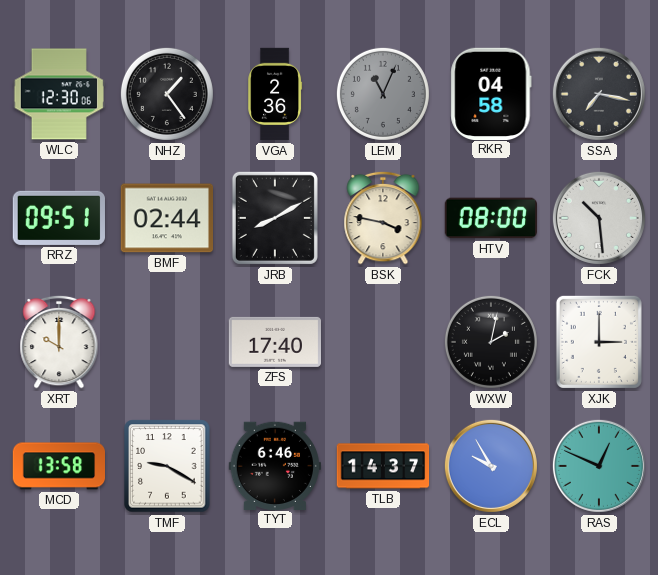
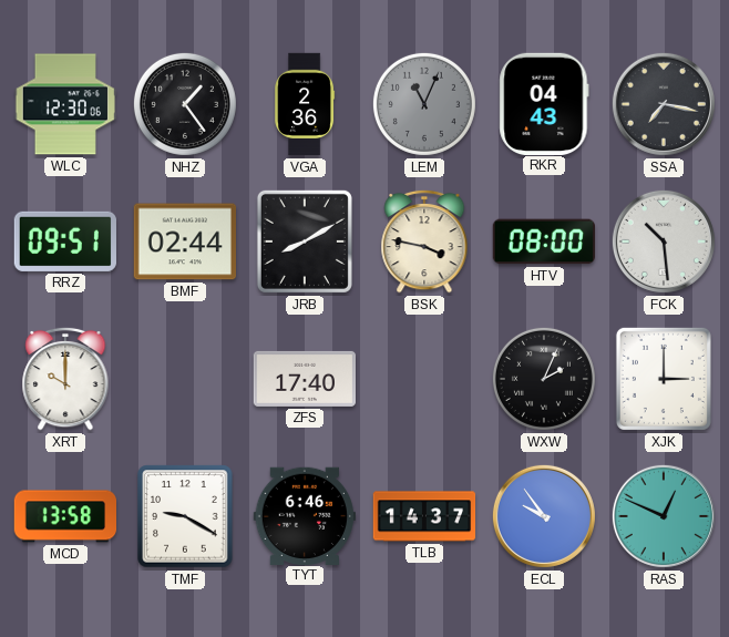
RKR: 04:58 -> 04:43
WXW: 2:02 -> 2:04
ECL: 9:55 -> 9:54
